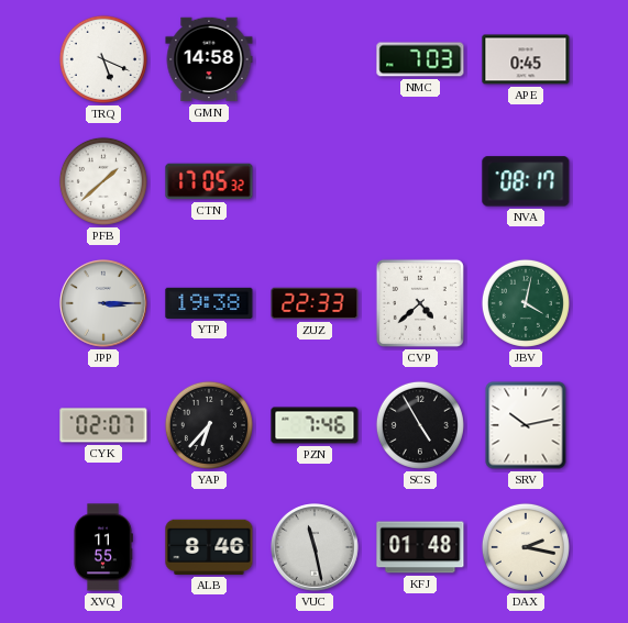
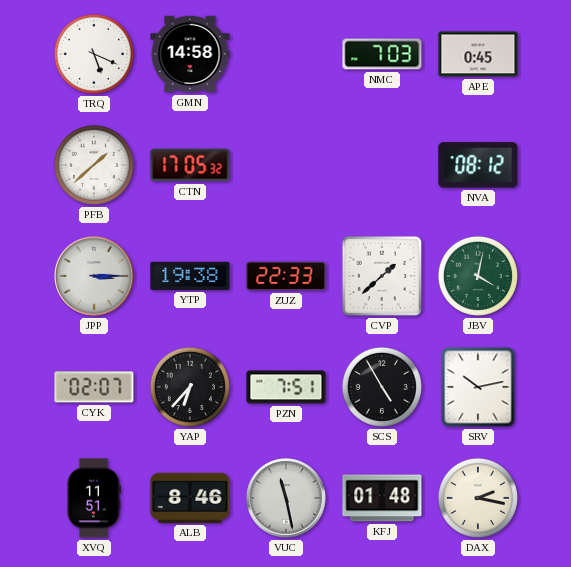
NVA: 08:17 -> 08:12
CVP: 4:38 -> 1:38
PZN: 7:46 -> 7:51
XVQ: 11:55 -> 11:51
